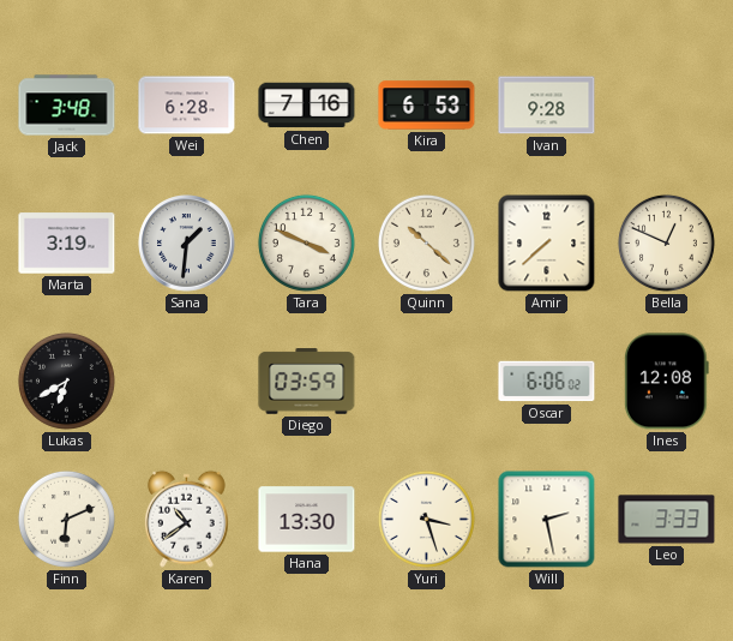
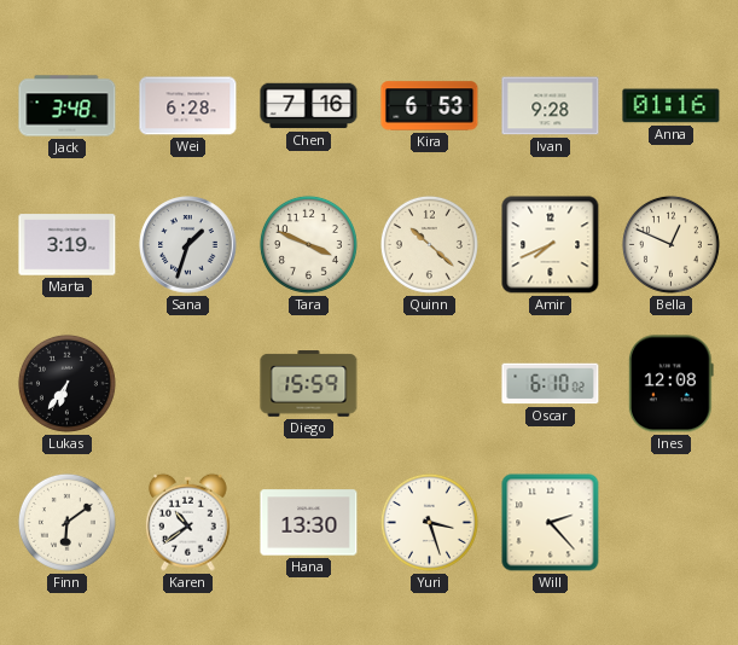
Anna: none -> 01:16
Sana: 1:31 -> 1:33
Amir: 7:38 -> 7:41
Lukas: 6:40 -> 6:36
Diego: 03:59 -> 15:59
Oscar: 6:06 -> 6:10
Finn: 6:11 -> 6:09
Will: 2:28 -> 2:23
Leo: 3:33 -> none
